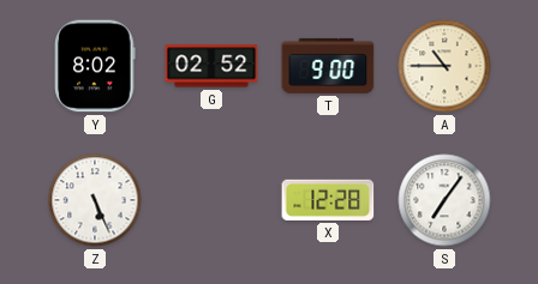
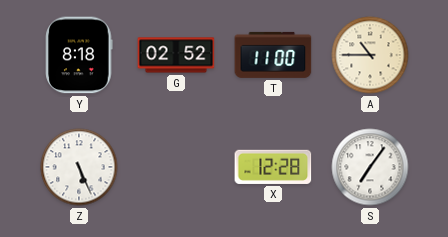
Y: 8:02 -> 8:18
T: 9:00 -> 11:00
